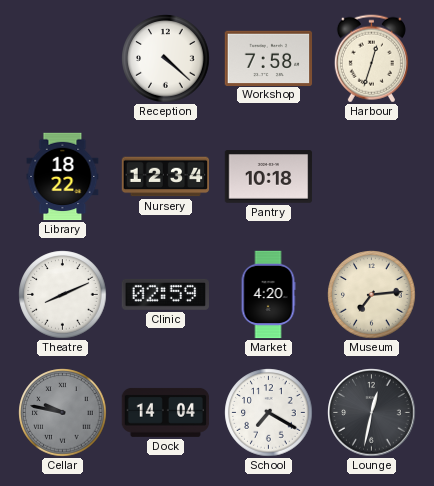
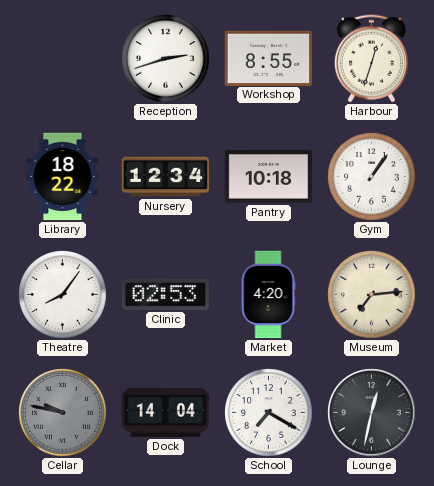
Reception: 4:22 -> 2:42
Workshop: 7:58 -> 8:55
Gym: none -> 1:06
Theatre: 8:11 -> 8:06
Clinic: 02:59 -> 02:53
